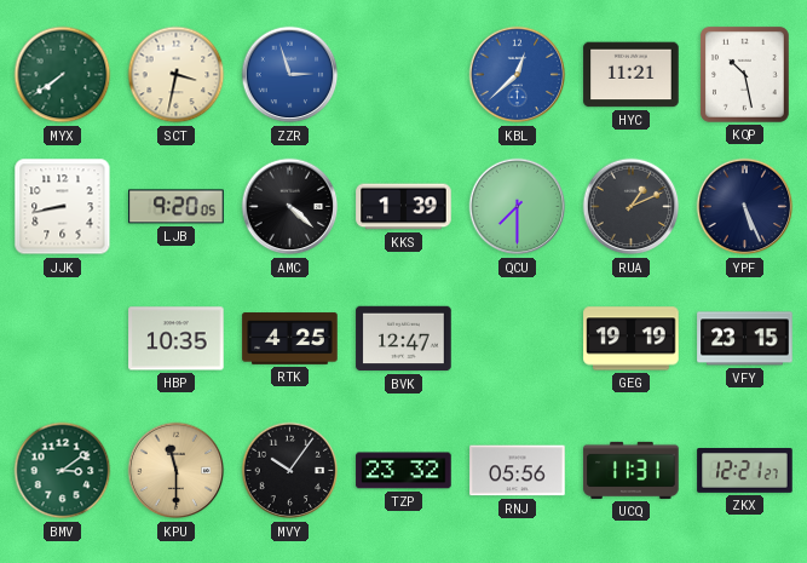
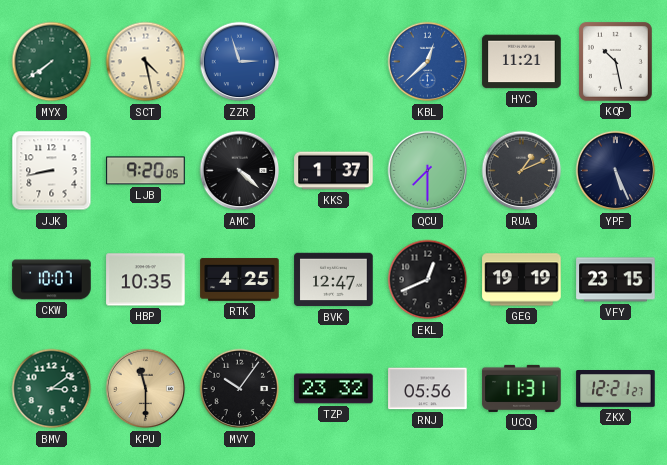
SCT: 3:32 -> 4:28
KKS: 1:39 -> 1:37
CKW: none -> 10:07
EKL: none -> 12:41
